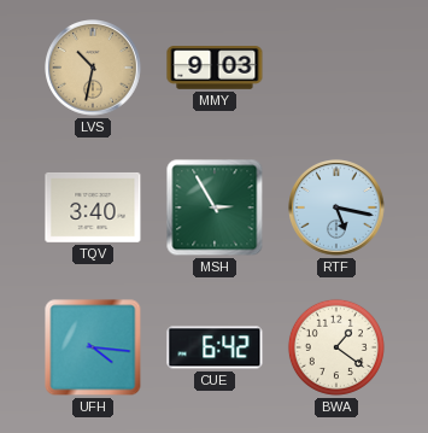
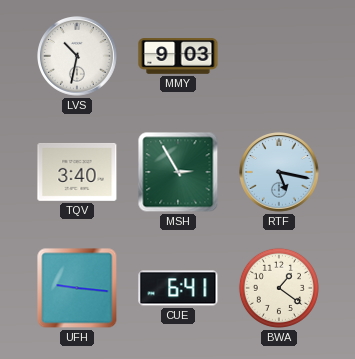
LVS dial: champagne -> white
UFH: 4:16 -> 9:16
CUE: 6:42 -> 6:41
